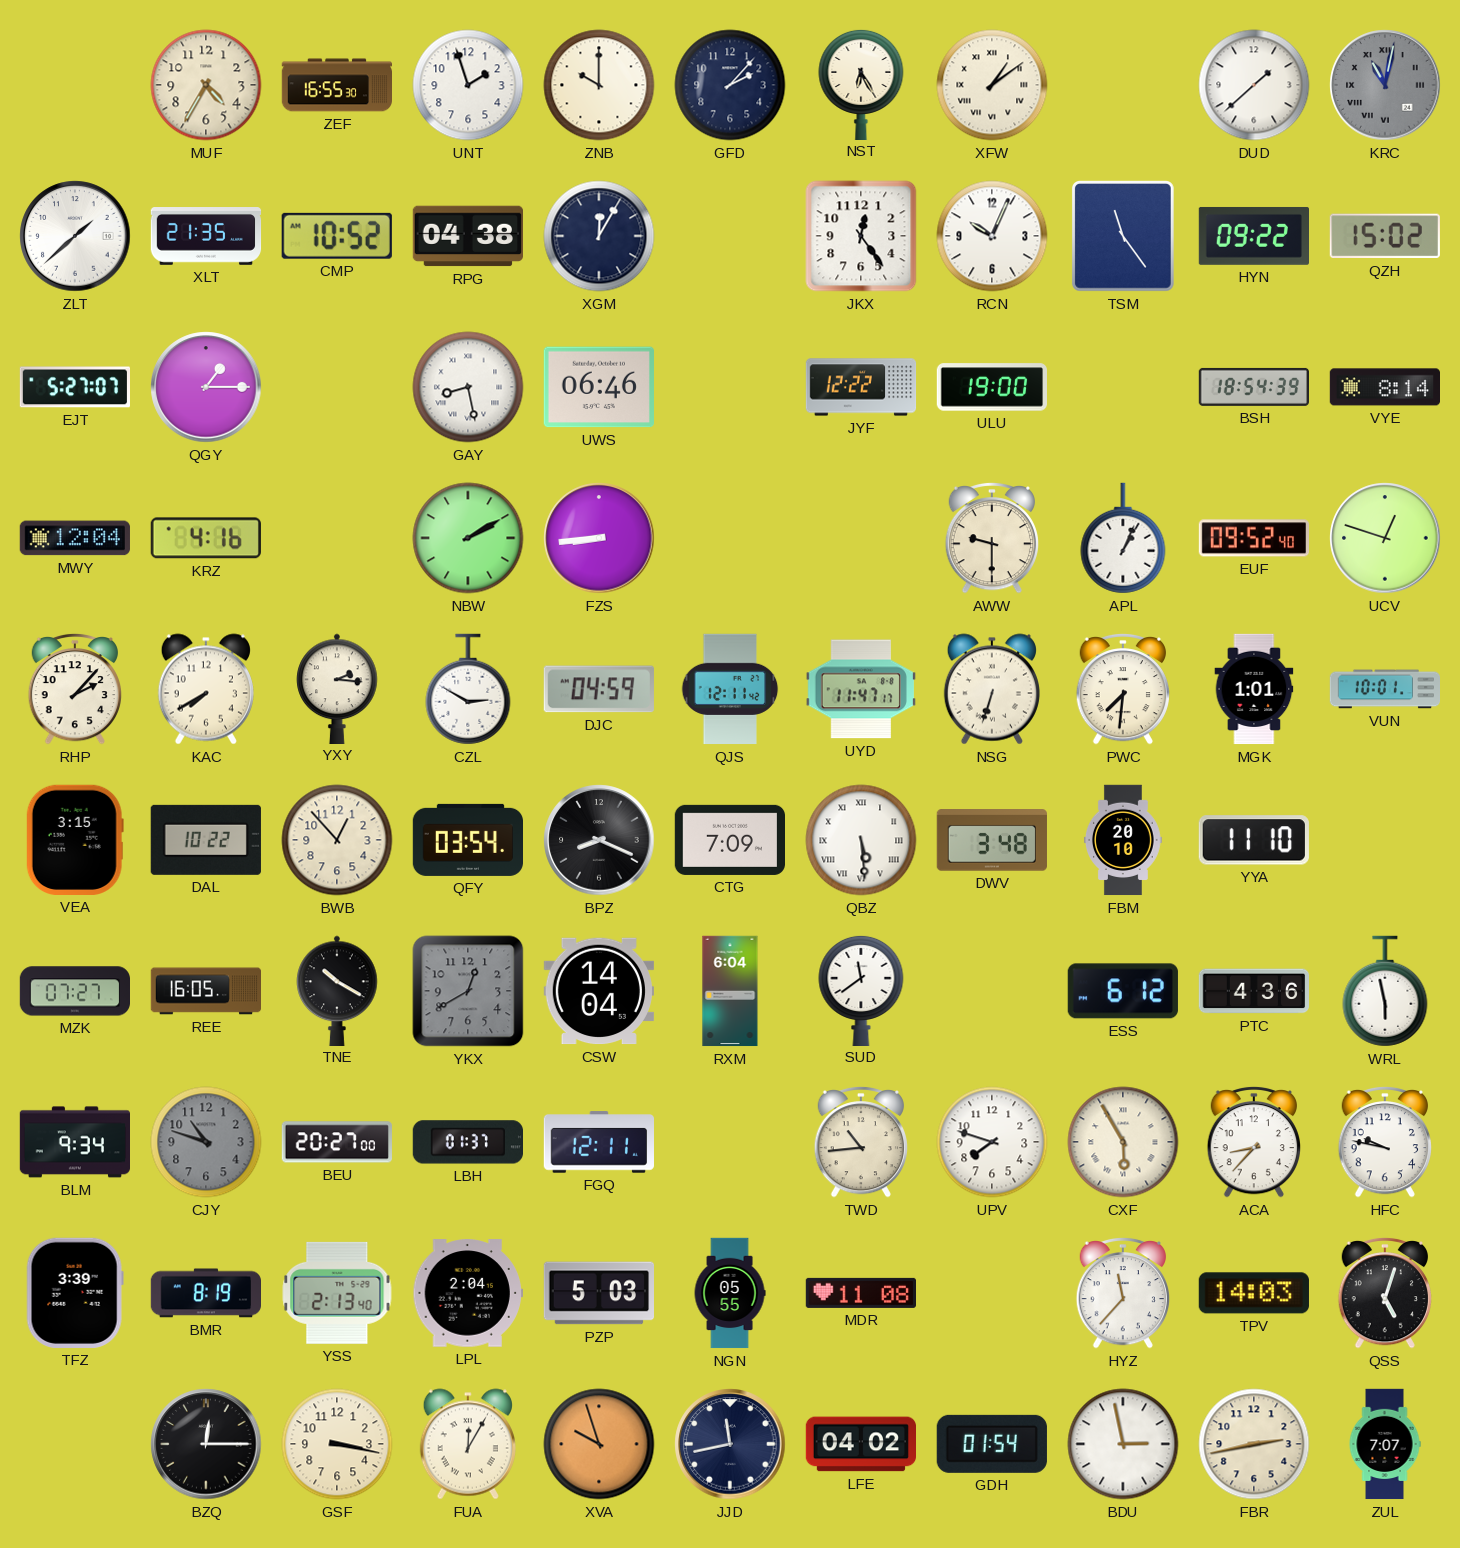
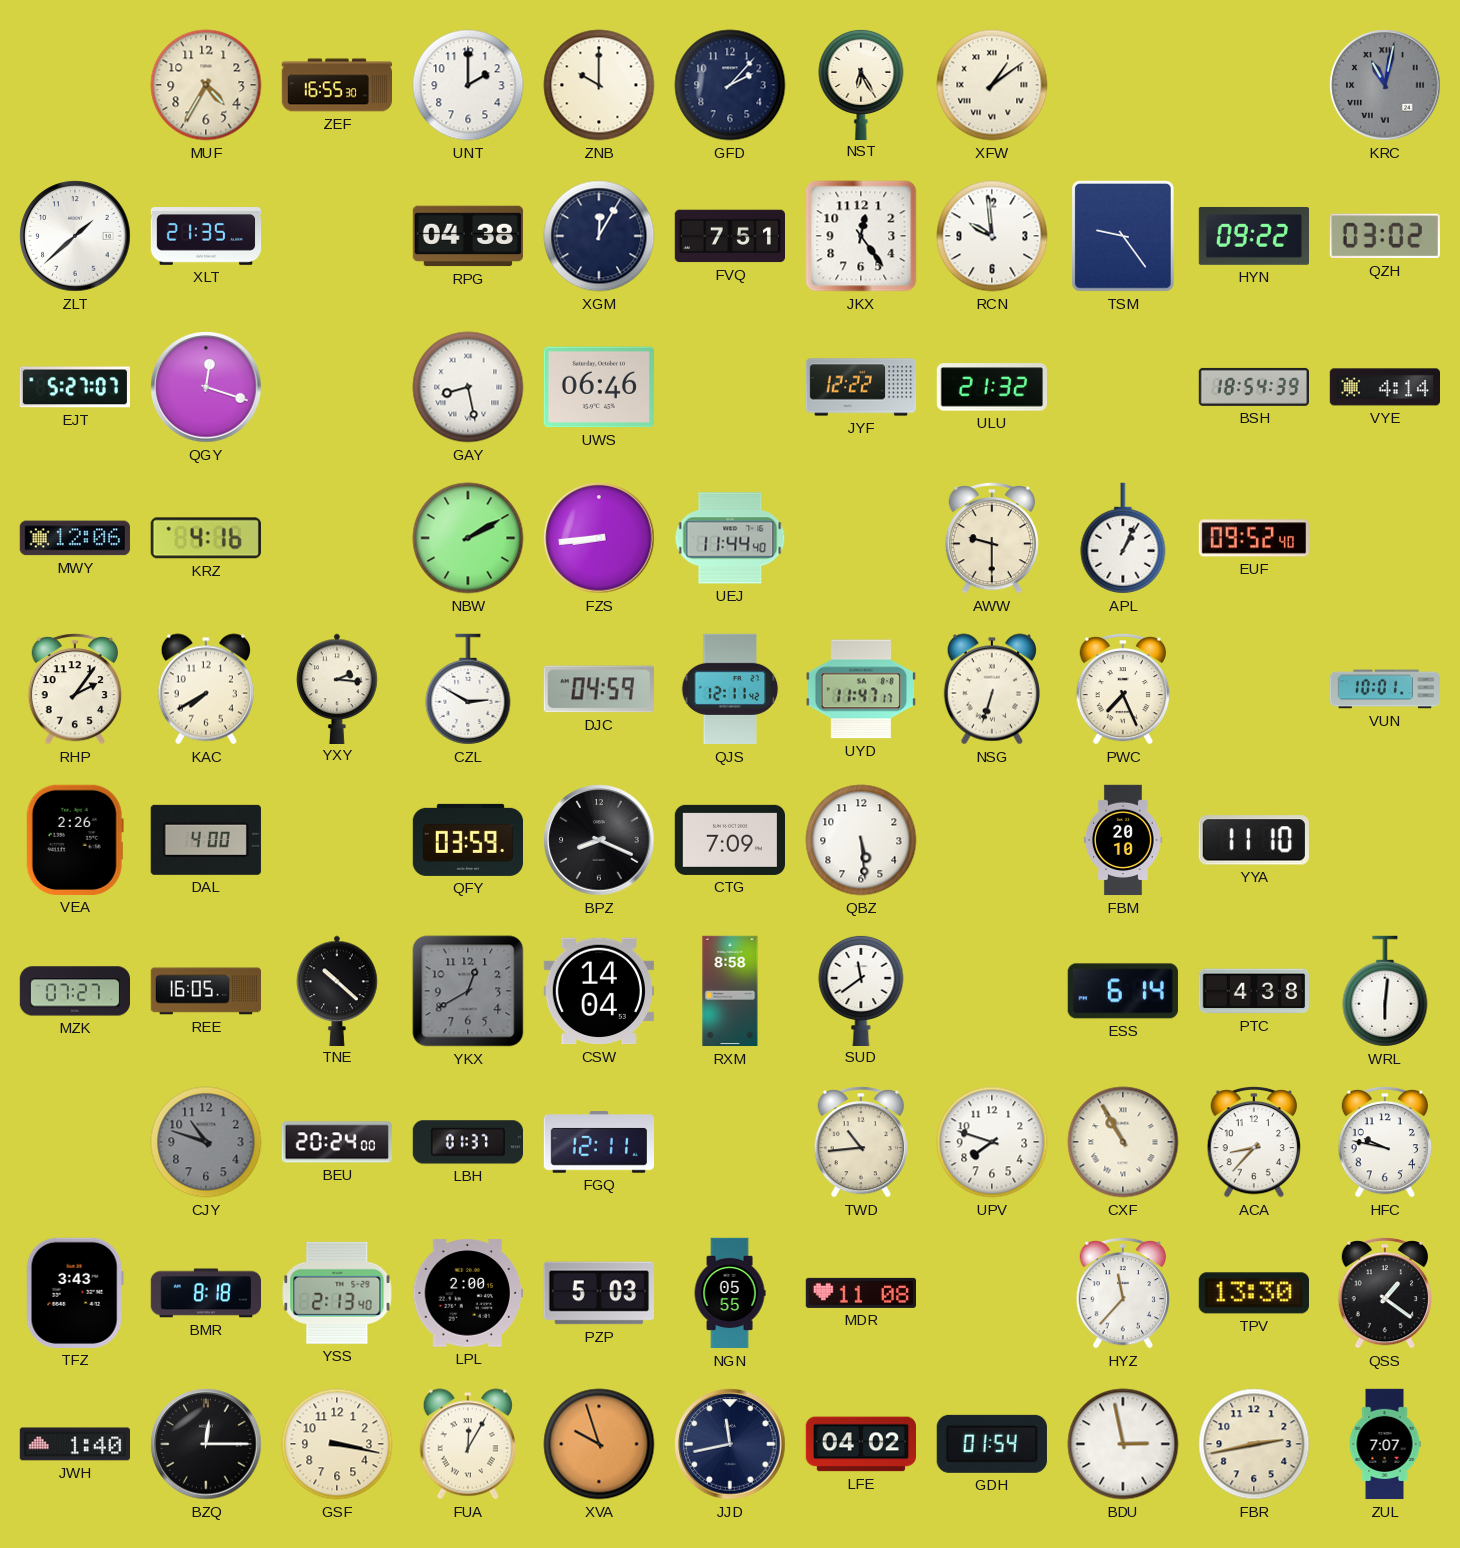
UNT: 1:57 -> 2:00
DUD: 1:38 -> none
CMP: 10:52 -> none
FVQ: none -> 7:51
RCN: 10:04 -> 9:59
TSM: 11:24 -> 9:24
QZH: 15:02 -> 03:02
QGY: 1:15 -> 12:18
ULU: 19:00 -> 21:32
VYE: 8:14 -> 4:14
MWY: 12:04 -> 12:06
UEJ: none -> 11:44
UCV: 12:48 -> none
RHP: 2:07 -> 2:06
PWC: 7:31 -> 7:26
MGK: 1:01 -> none
VEA: 3:15 -> 2:26
DAL: 10:22 -> 4:00
BWB: 12:53 -> none
QFY: 03:54 -> 03:59
QBZ numerals: Roman -> Arabic
DWV: 3:48 -> none
TNE: 10:20 -> 10:22
RXM: 6:04 -> 8:58
ESS: 6:12 -> 6:14
PTC: 4:36 -> 4:38
WRL: 5:58 -> 6:01
BLM: 9:34 -> none
BEU: 20:27 -> 20:24
CXF: 5:55 -> 10:55
TFZ: 3:39 -> 3:43
BMR: 8:19 -> 8:18
LPL: 2:04 -> 2:00
TPV: 14:03 -> 13:30
QSS: 5:03 -> 1:21
JWH: none -> 1:40
